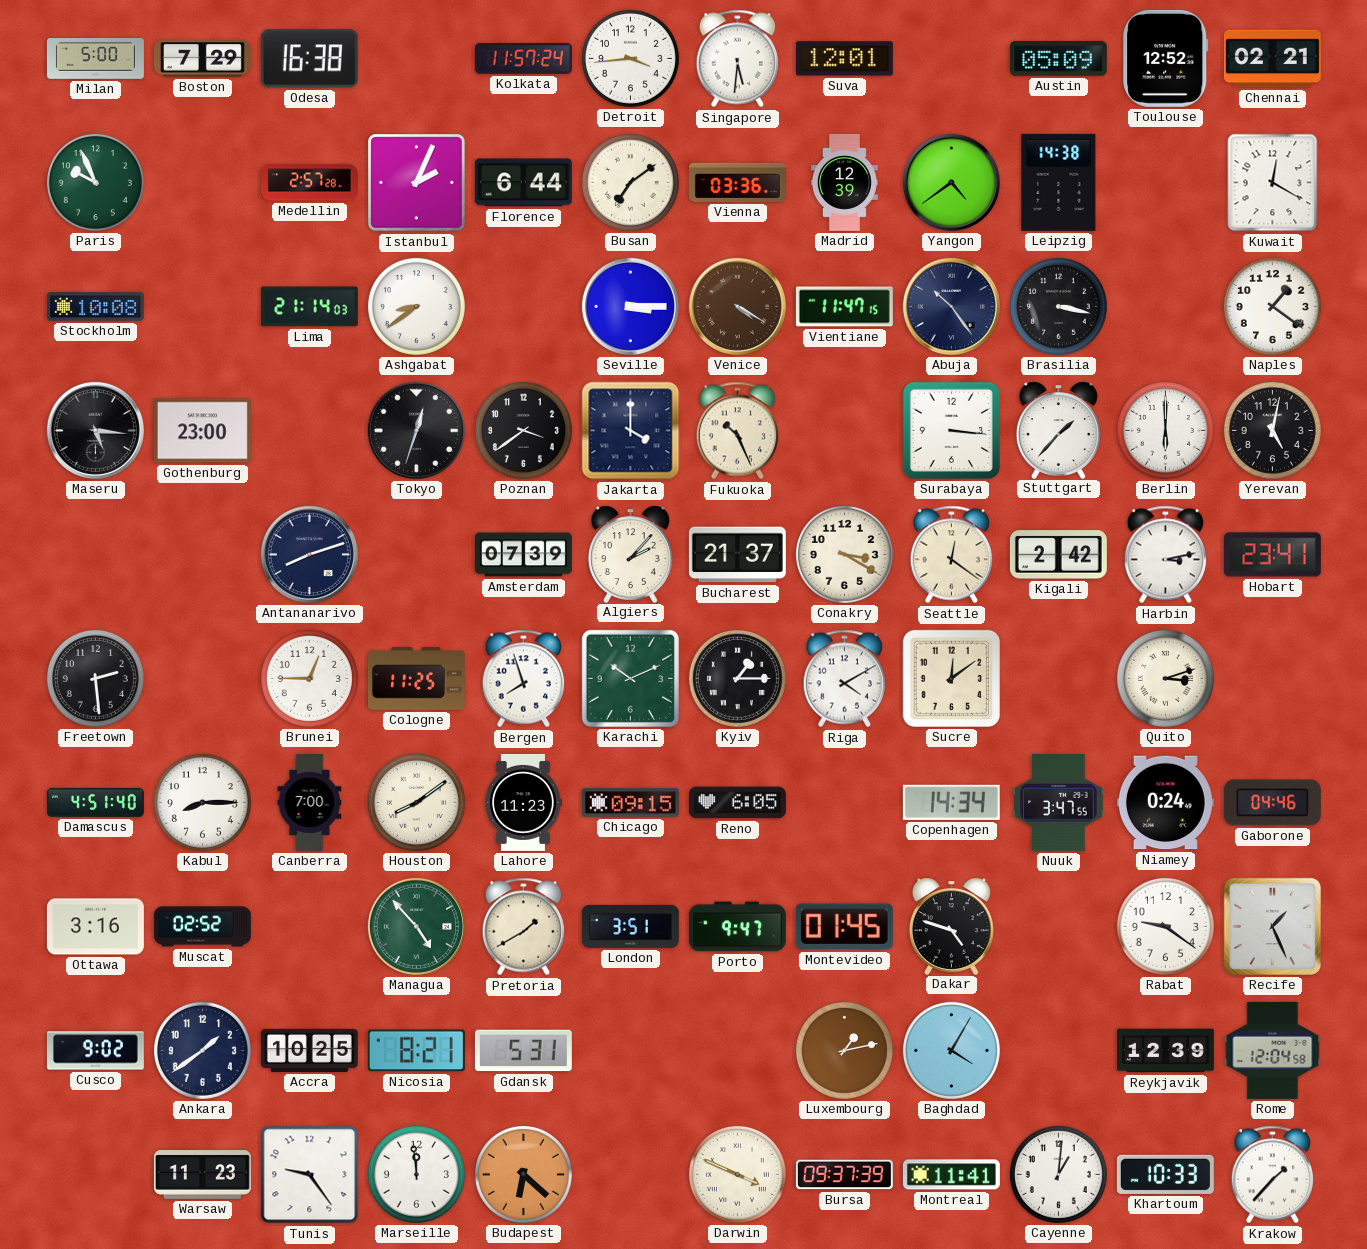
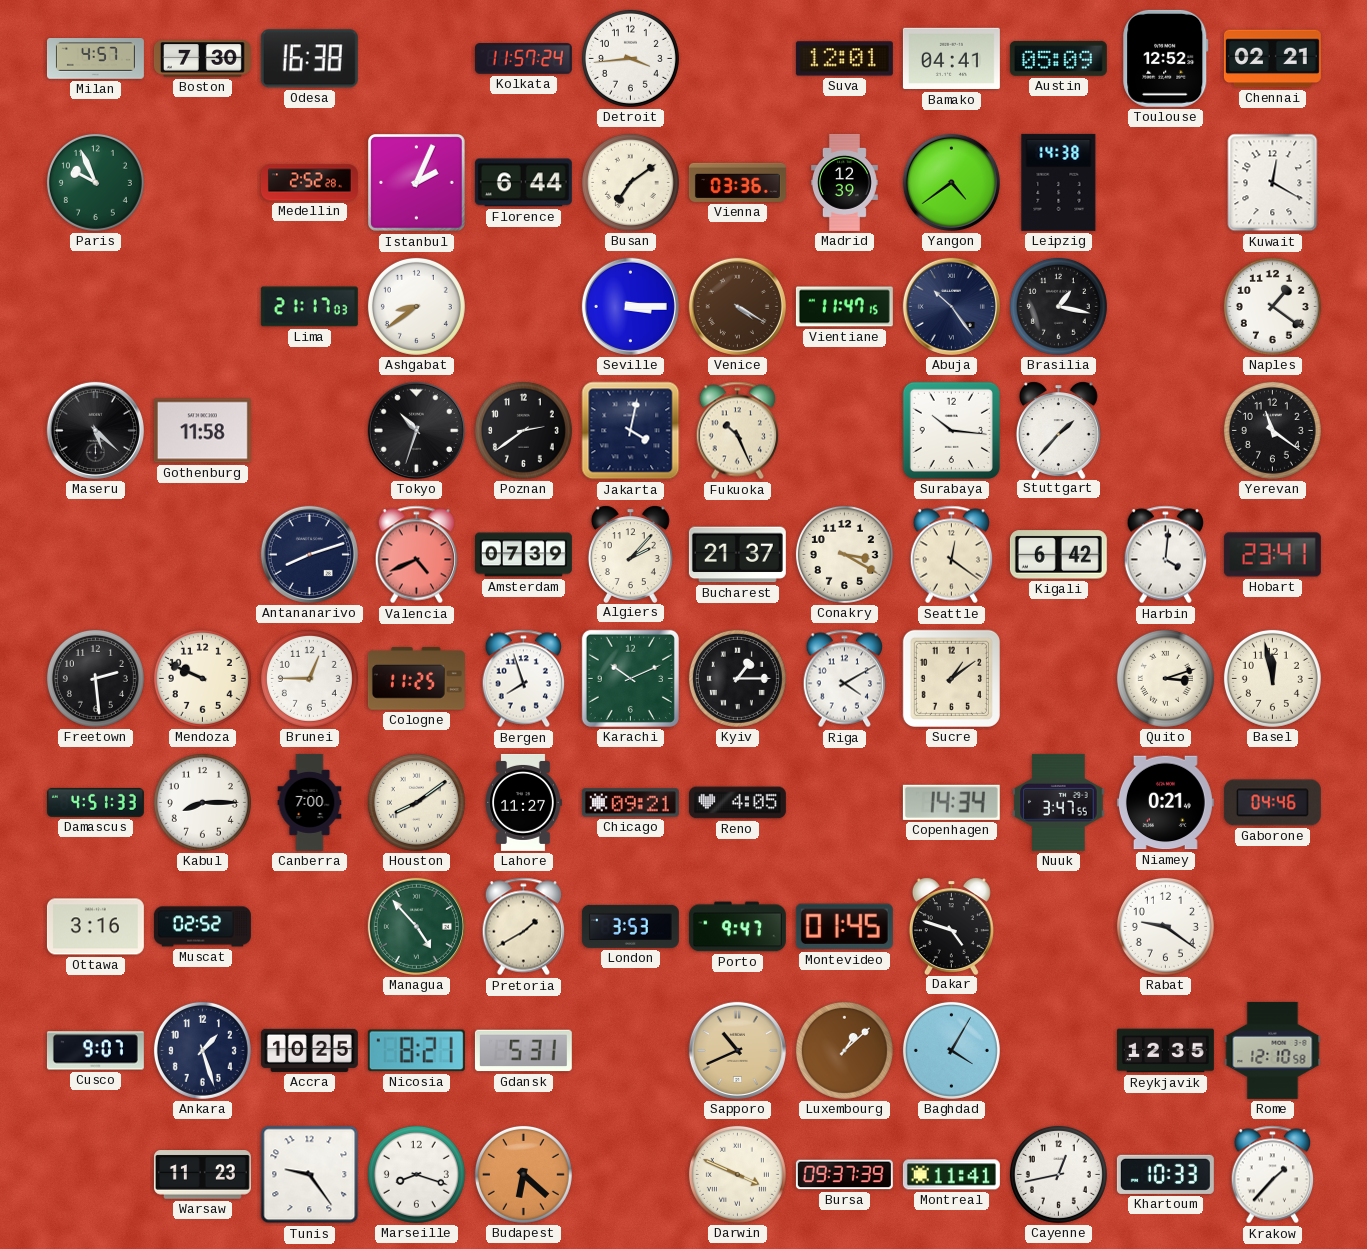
Milan: 5:00 -> 4:57
Boston: 7:29 -> 7:30
Singapore: 5:31 -> none
Bamako: none -> 04:41
Medellin: 2:57 -> 2:52
Stockholm: 10:08 -> none
Lima: 21:14 -> 21:17
Brasilia: 3:17 -> 1:17
Maseru: 5:16 -> 5:22
Gothenburg: 23:00 -> 11:58
Tokyo: 12:33 -> 10:33
Poznan: 3:39 -> 2:39
Jakarta: 4:00 -> 4:02
Surabaya: 3:16 -> 10:16
Berlin: 6:00 -> none
Yerevan: 5:02 -> 11:21
Valencia: none -> 4:41
Kigali: 2:42 -> 6:42
Harbin: 3:13 -> 4:01
Mendoza: none -> 9:49
Sucre: 12:09 -> 1:09
Basel: none -> 11:58
Damascus: 4:51:40 -> 4:51:33
Lahore: 11:23 -> 11:27
Chicago: 09:15 -> 09:21
Reno: 6:05 -> 4:05
Niamey: 0:24 -> 0:21
London: 3:51 -> 3:53
Recife: 1:26 -> none
Cusco: 9:02 -> 9:07
Ankara: 1:39 -> 1:27
Sapporo: none -> 10:41
Luxembourg: 1:13 -> 1:08
Reykjavik: 12:39 -> 12:35
Rome: 12:04 -> 12:10
Marseille: 11:59 -> 8:18
Cayenne: 1:01 -> 12:43
